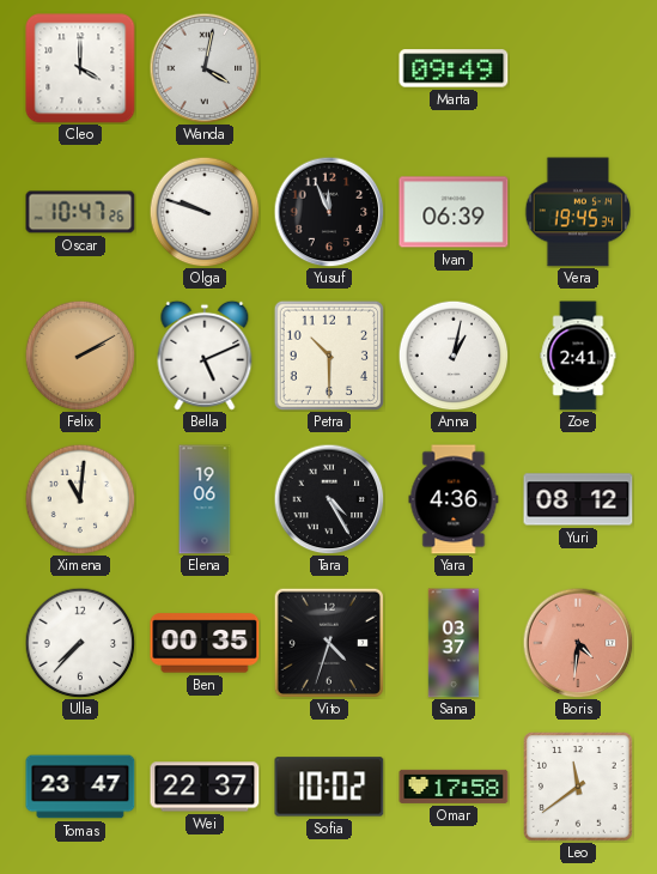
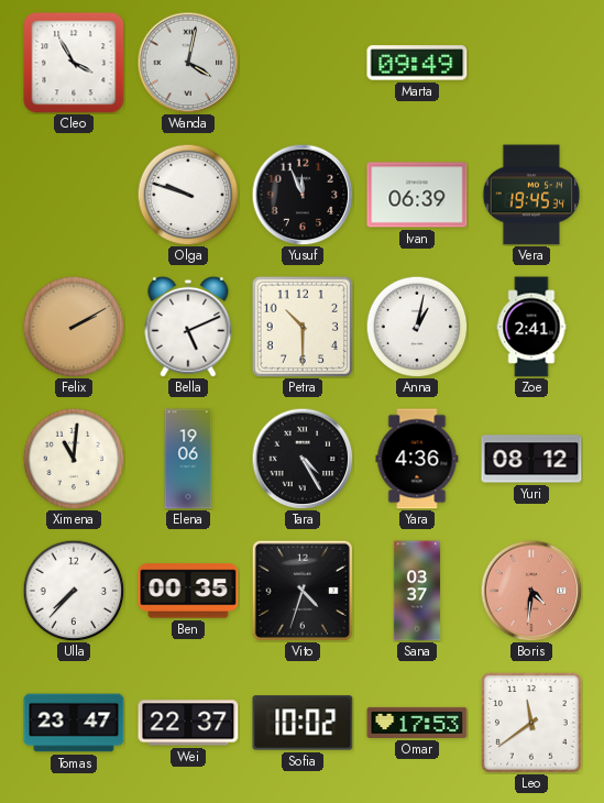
Cleo: 4:00 -> 3:55
Oscar: 10:47 -> none
Omar: 17:58 -> 17:53
